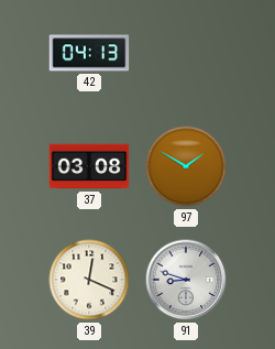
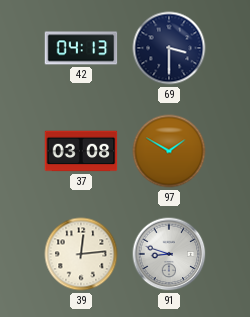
69: none -> 3:30
39: 12:19 -> 12:14
